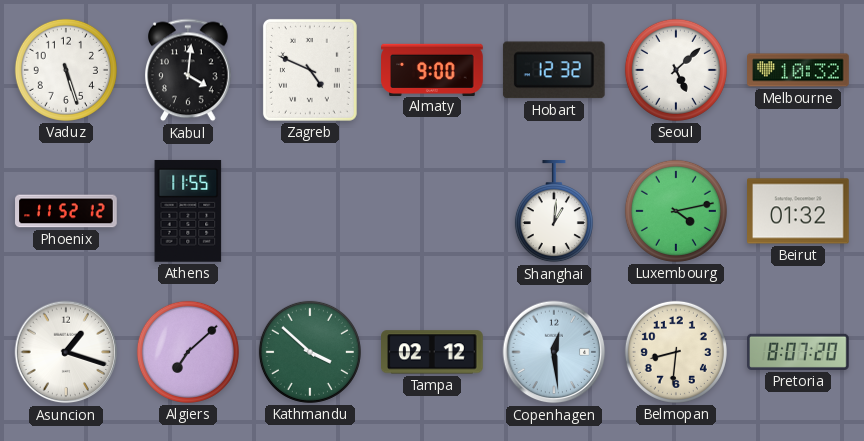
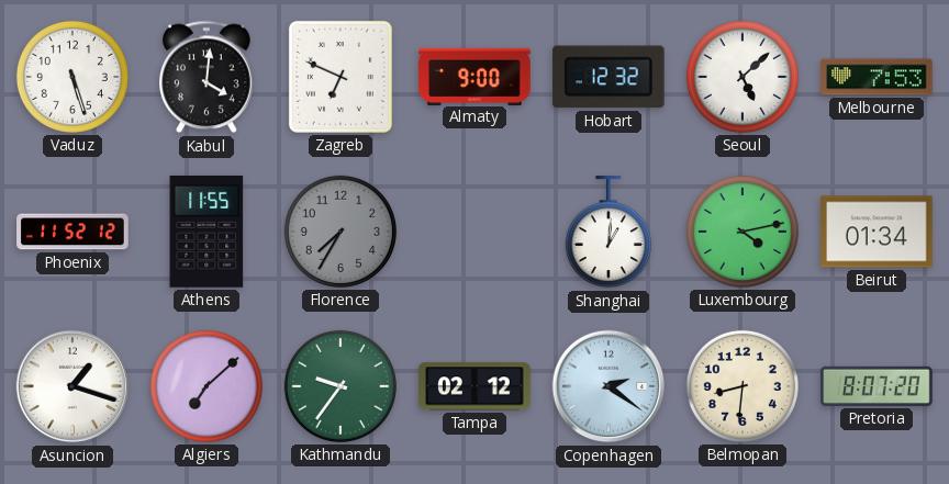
Zagreb: 4:49 -> 6:49
Melbourne: 10:32 -> 7:53
Florence: none -> 7:35
Beirut: 01:32 -> 01:34
Kathmandu: 3:52 -> 9:36
Copenhagen: 12:29 -> 2:21
